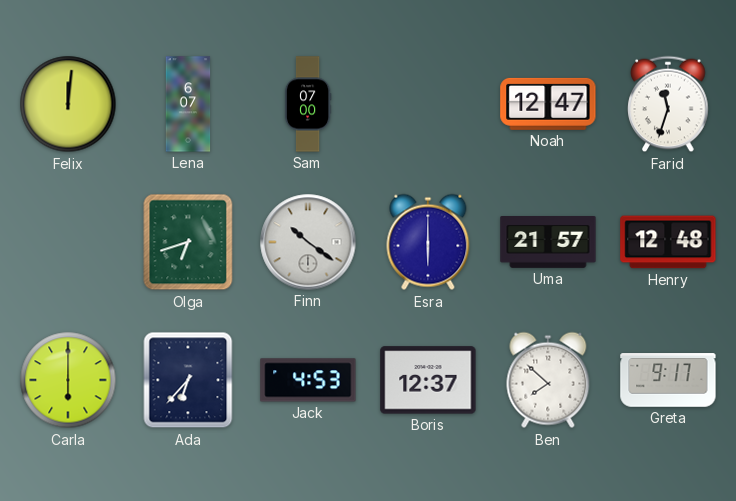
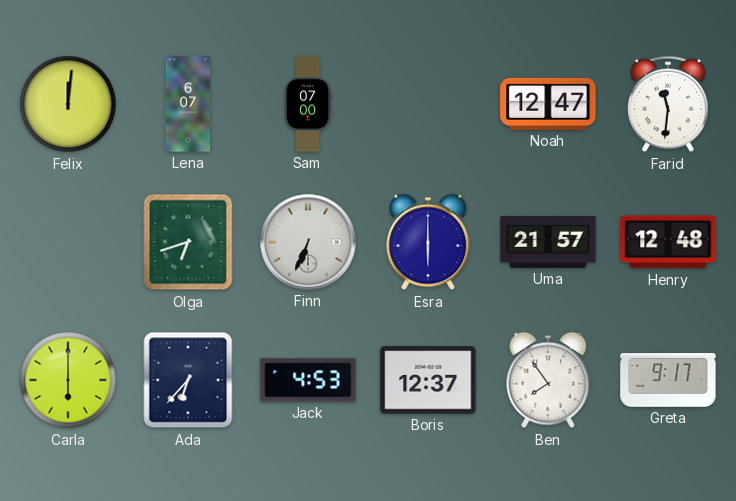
Farid: 11:33 -> 11:31
Finn: 10:21 -> 6:34
Ben: 7:52 -> 7:54
